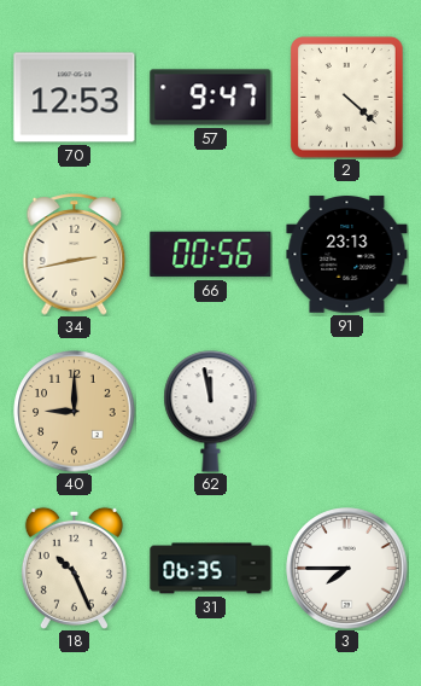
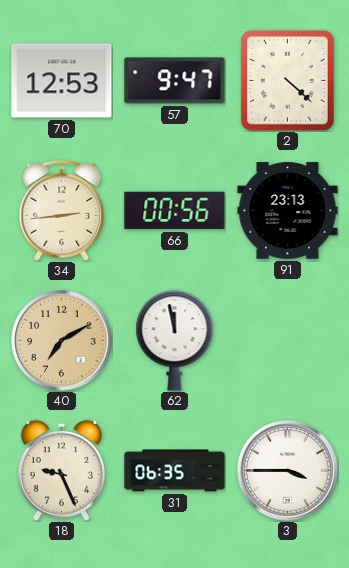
34: 2:43 -> 2:44
40: 9:00 -> 7:10
18: 10:26 -> 9:26
3: 7:45 -> 3:45
